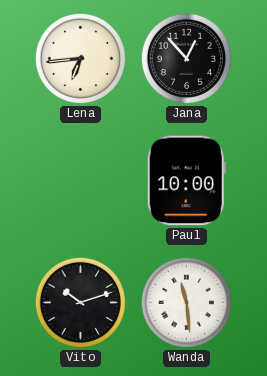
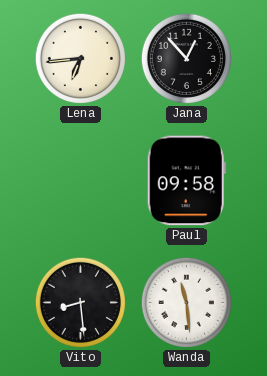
Paul: 10:00 -> 09:58
Vito: 10:12 -> 8:29
